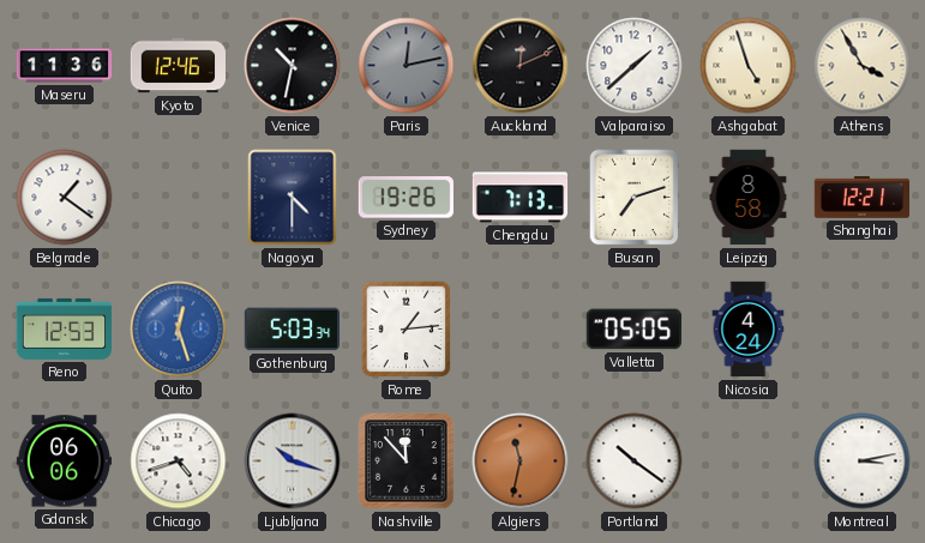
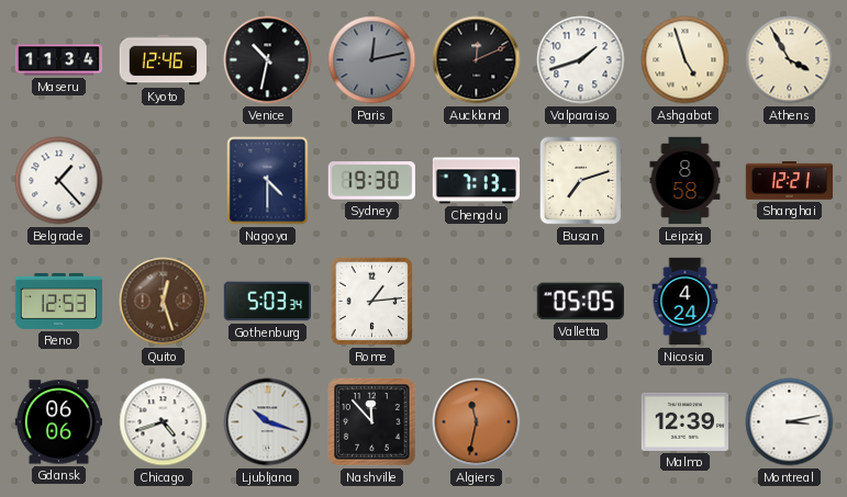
Maseru: 11:36 -> 11:34
Valparaiso: 1:38 -> 1:42
Belgrade: 1:21 -> 1:23
Sydney: 19:26 -> 19:30
Quito dial: blue -> brown
Portland: 10:21 -> none
Malmo: none -> 12:39
